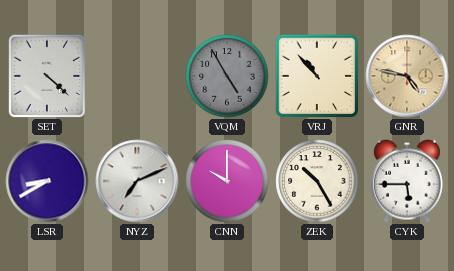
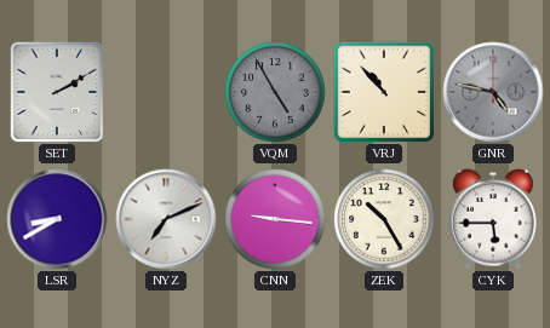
SET: 4:22 -> 2:10
GNR dial: champagne -> grey
CNN: 10:00 -> 9:16
